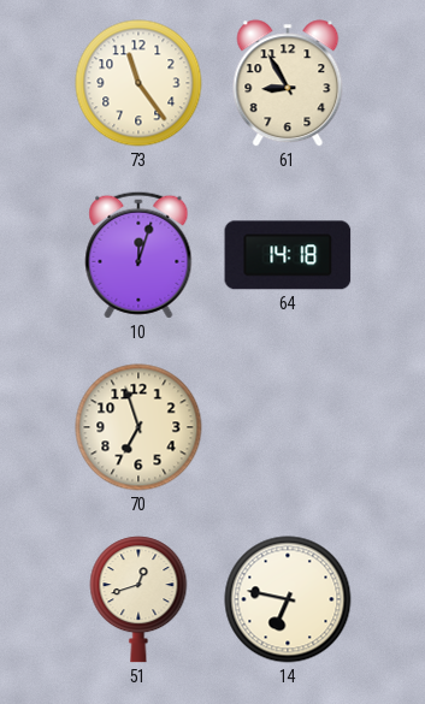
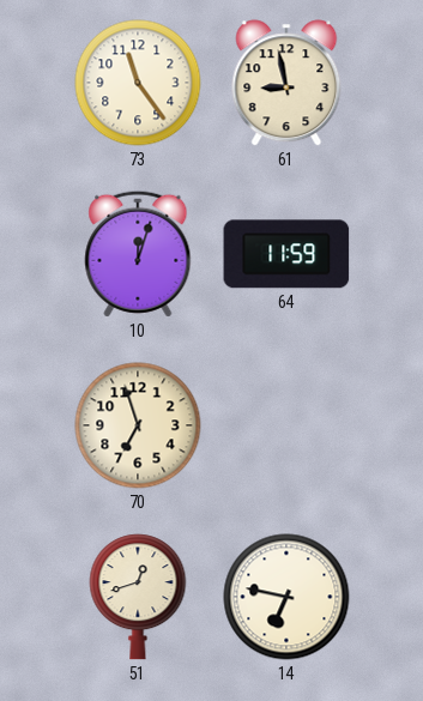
61: 8:55 -> 8:58
64: 14:18 -> 11:59
